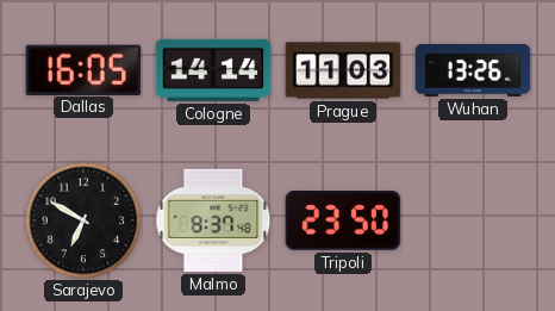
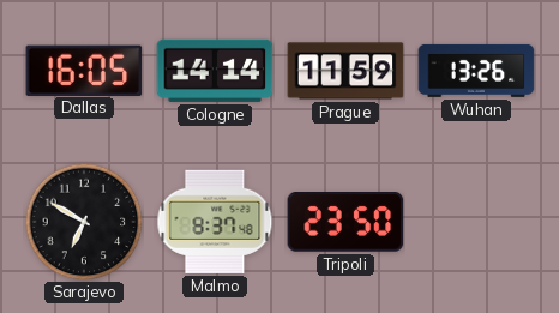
Prague: 11:03 -> 11:59
